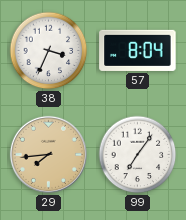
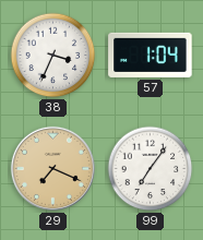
57: 8:04 -> 1:04
29: 7:44 -> 7:19
